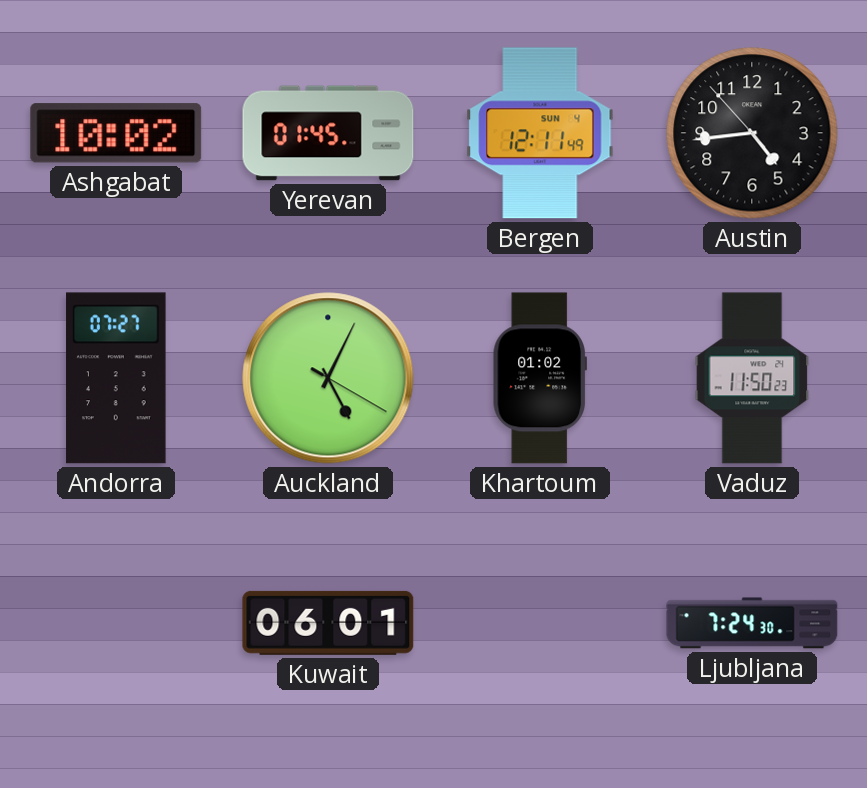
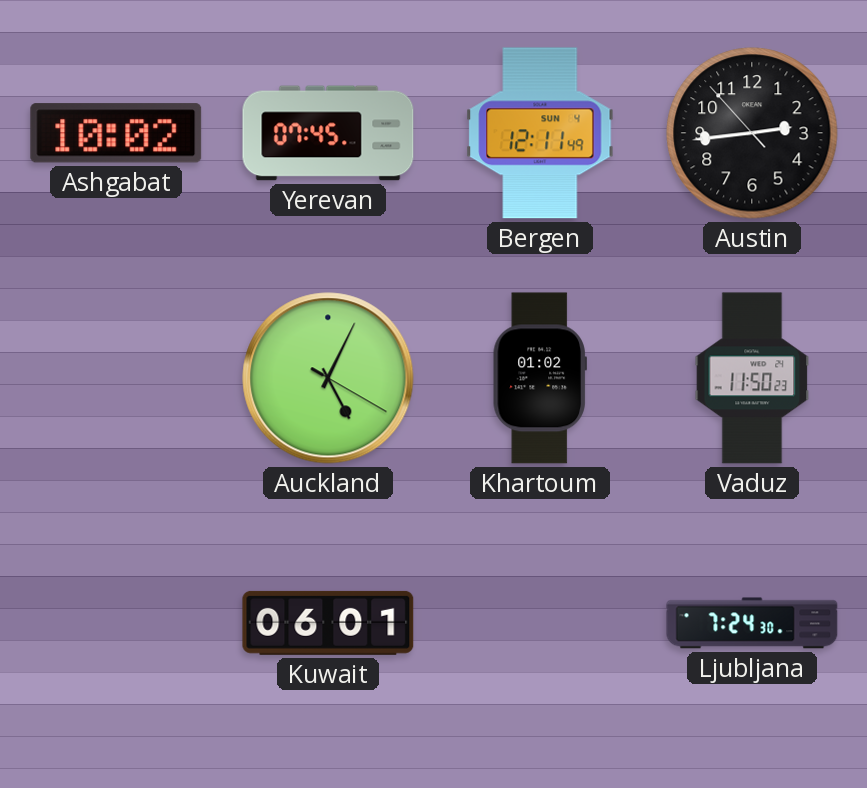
Yerevan: 01:45 -> 07:45
Austin: 4:43 -> 2:43
Andorra: 07:27 -> none
